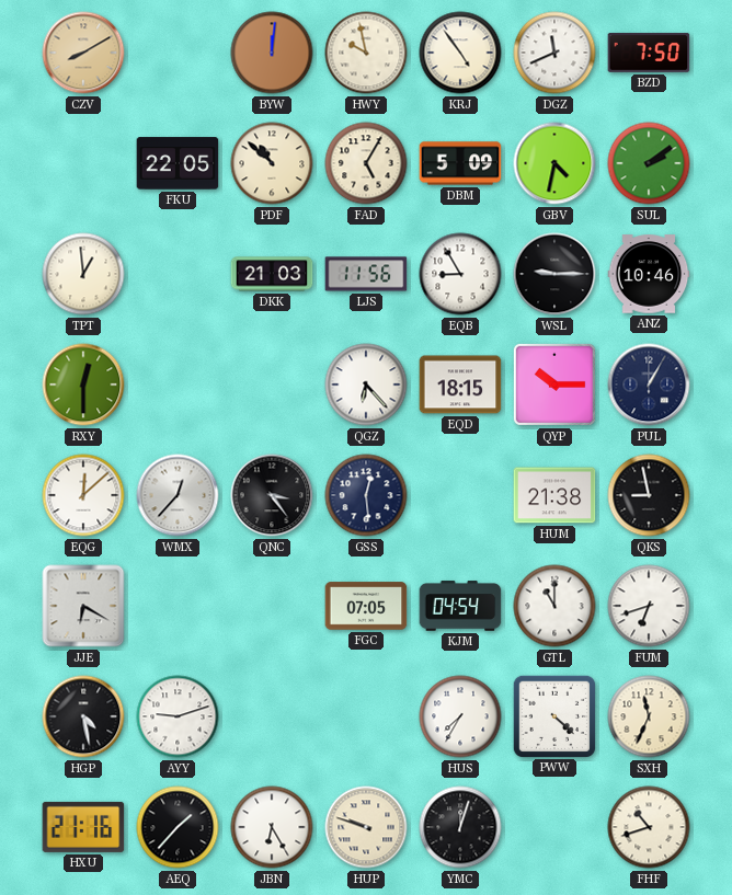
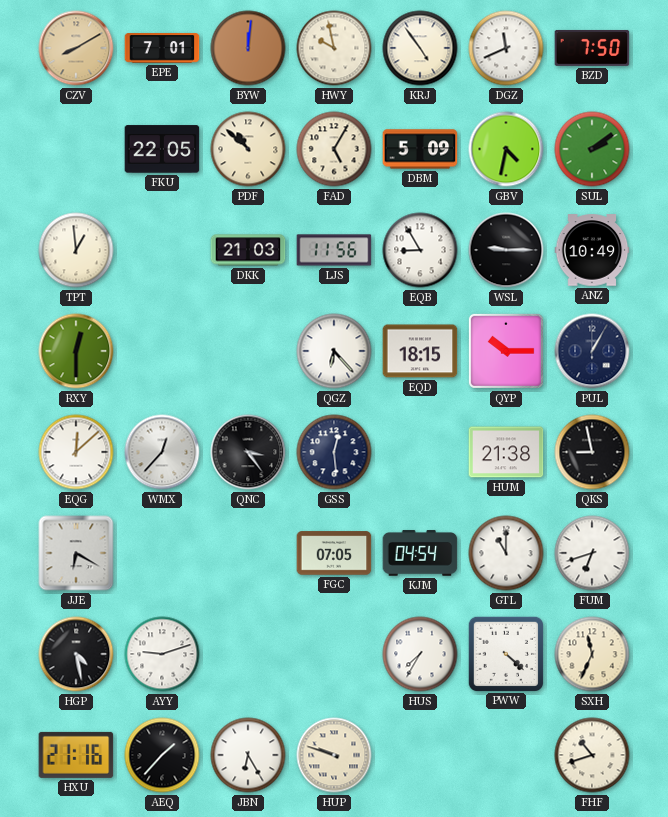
EPE: none -> 7:01
ANZ: 10:46 -> 10:49
YMC: 12:03 -> none
